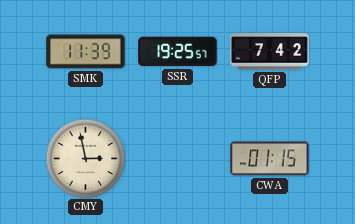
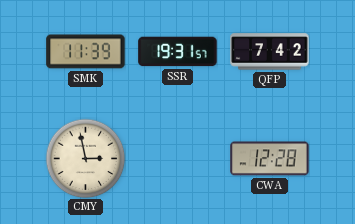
SSR: 19:25 -> 19:31
CWA: 01:15 -> 12:28
